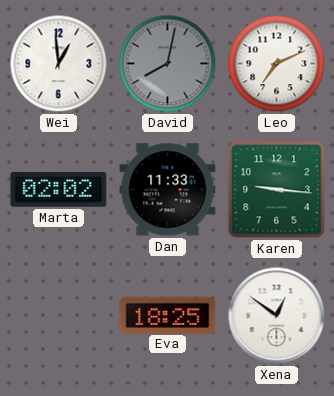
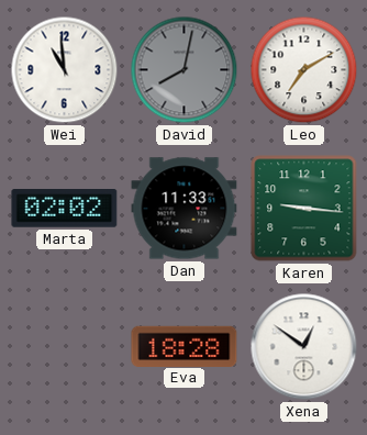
Wei: 12:59 -> 10:59
Leo: 7:11 -> 7:10
Eva: 18:25 -> 18:28
